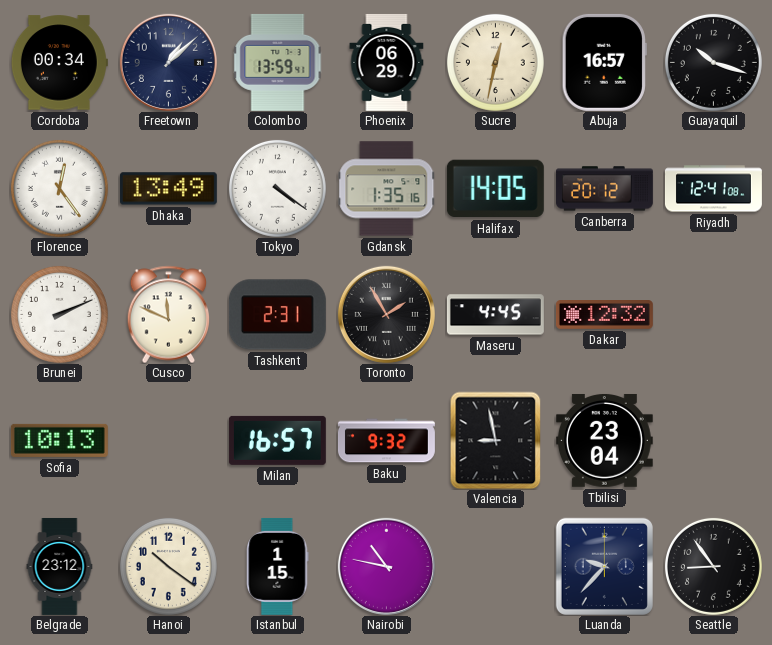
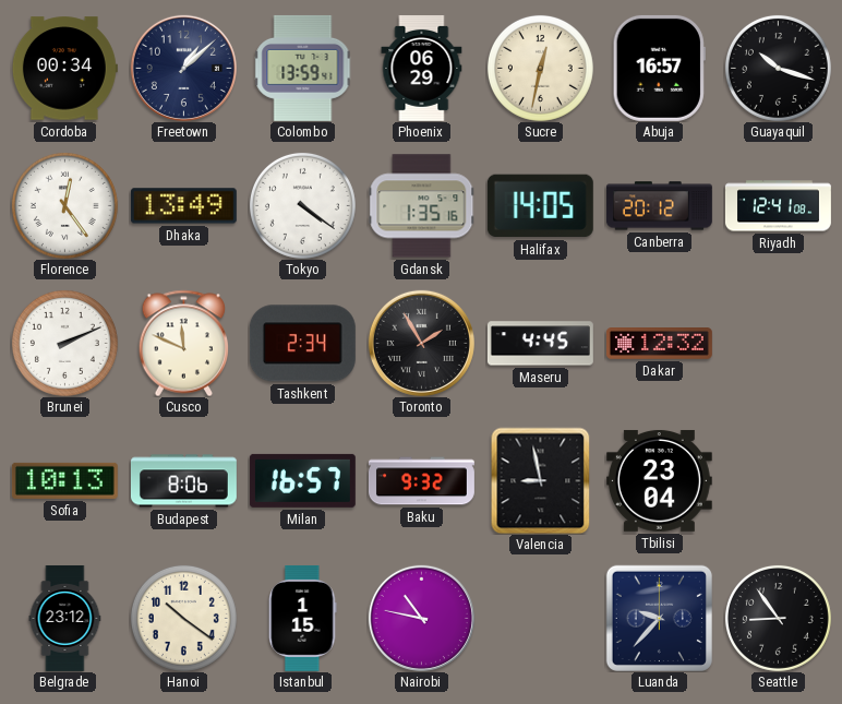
Tashkent: 2:31 -> 2:34
Budapest: none -> 8:06
